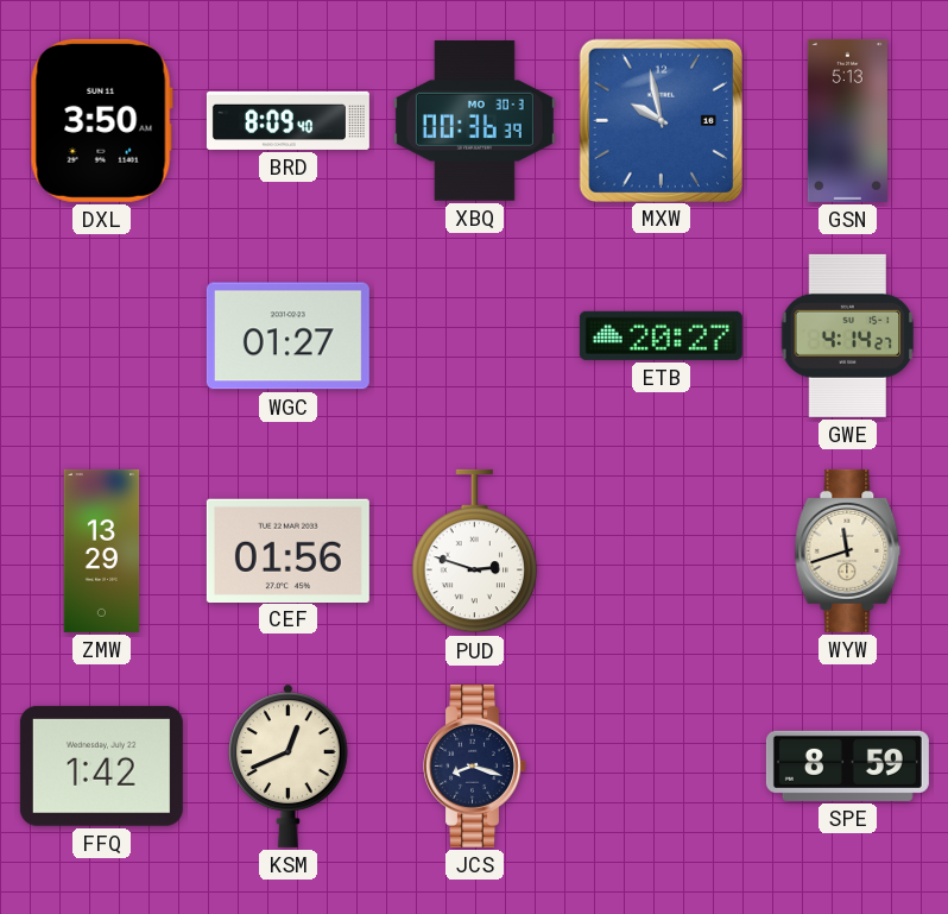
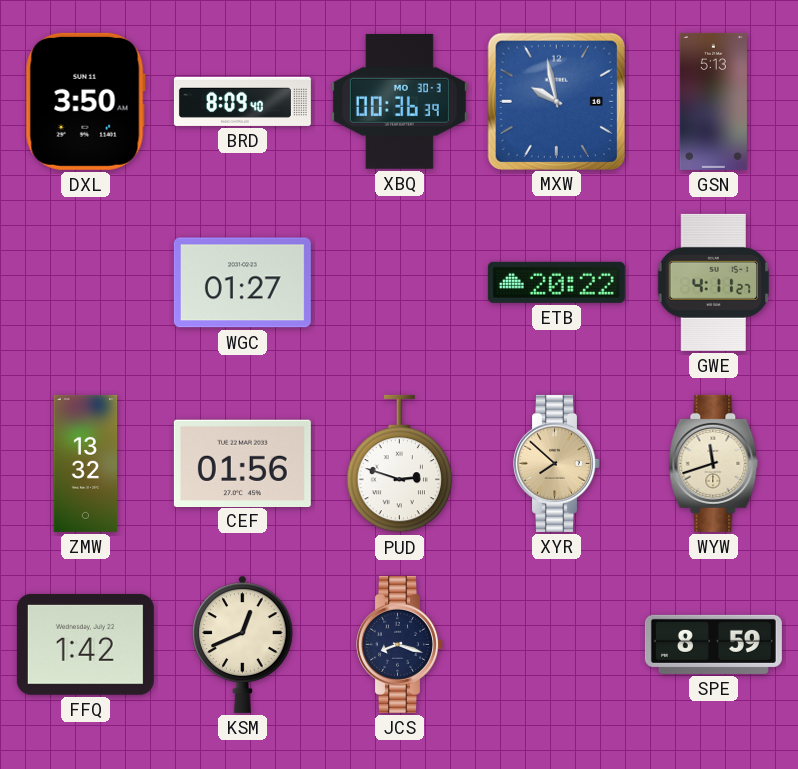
ETB: 20:27 -> 20:22
GWE: 4:14 -> 4:11
ZMW: 13:29 -> 13:32
XYR: none -> 7:52
